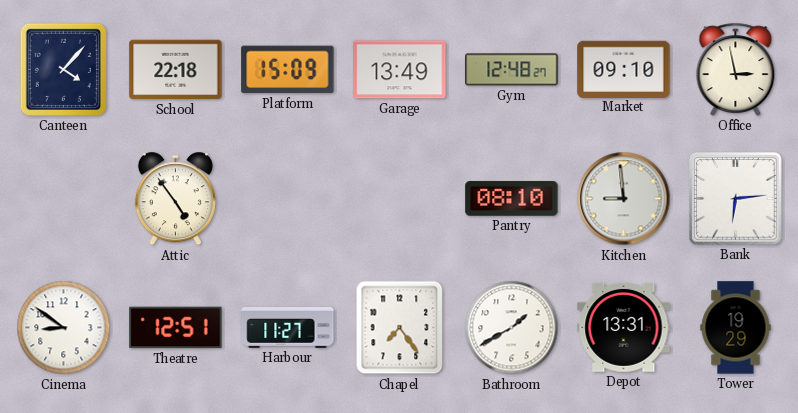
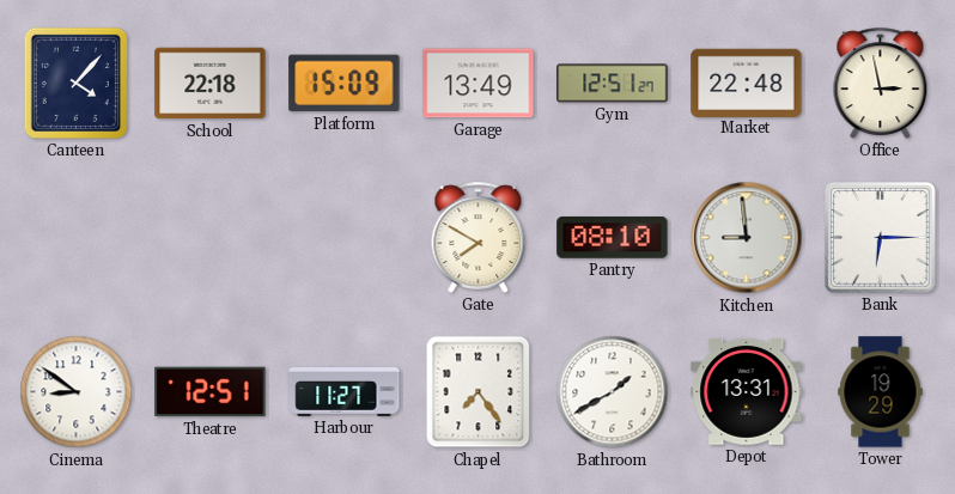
Gym: 12:48 -> 12:51
Market: 09:10 -> 22:48
Attic: 4:54 -> none
Gate: none -> 7:50
Bank: 6:14 -> 6:15
